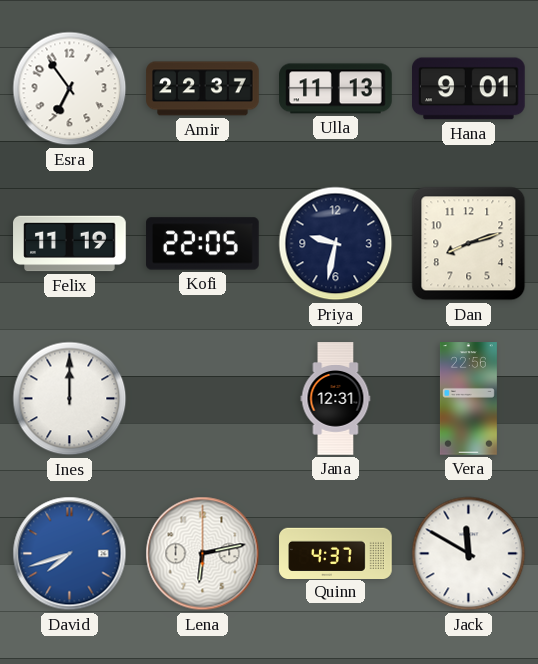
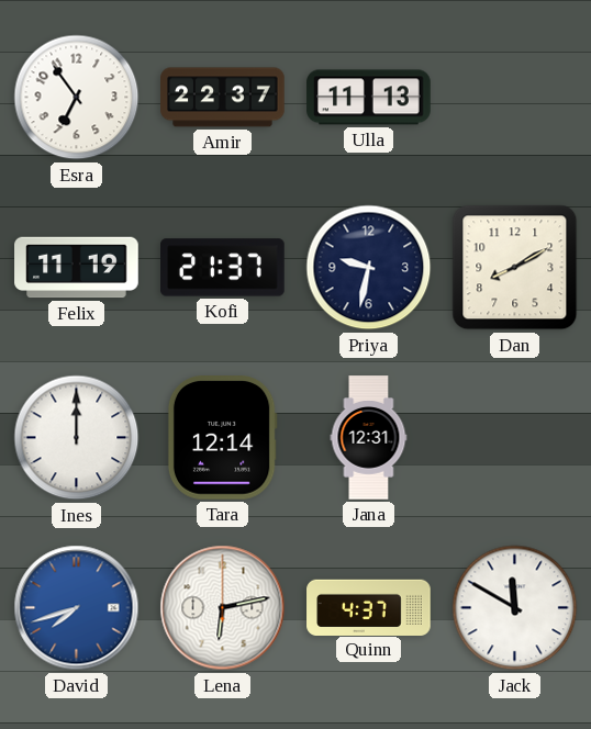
Hana: 9:01 -> none
Kofi: 22:05 -> 21:37
Dan: 8:12 -> 8:10
Tara: none -> 12:14
Vera: 22:56 -> none
